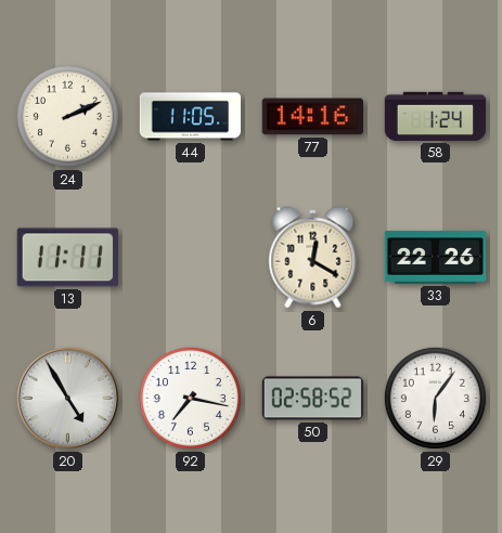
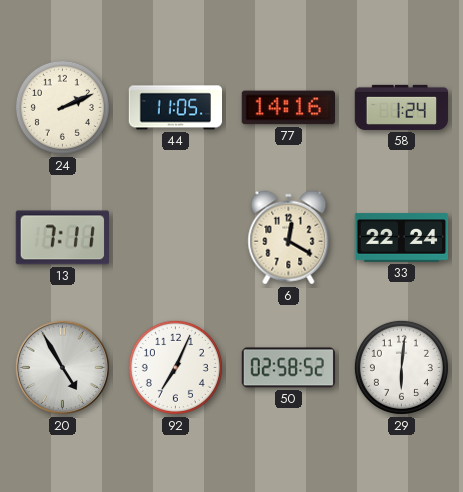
13: 11:11 -> 7:11
33: 22:26 -> 22:24
92: 7:17 -> 7:04
29: 6:06 -> 6:01
